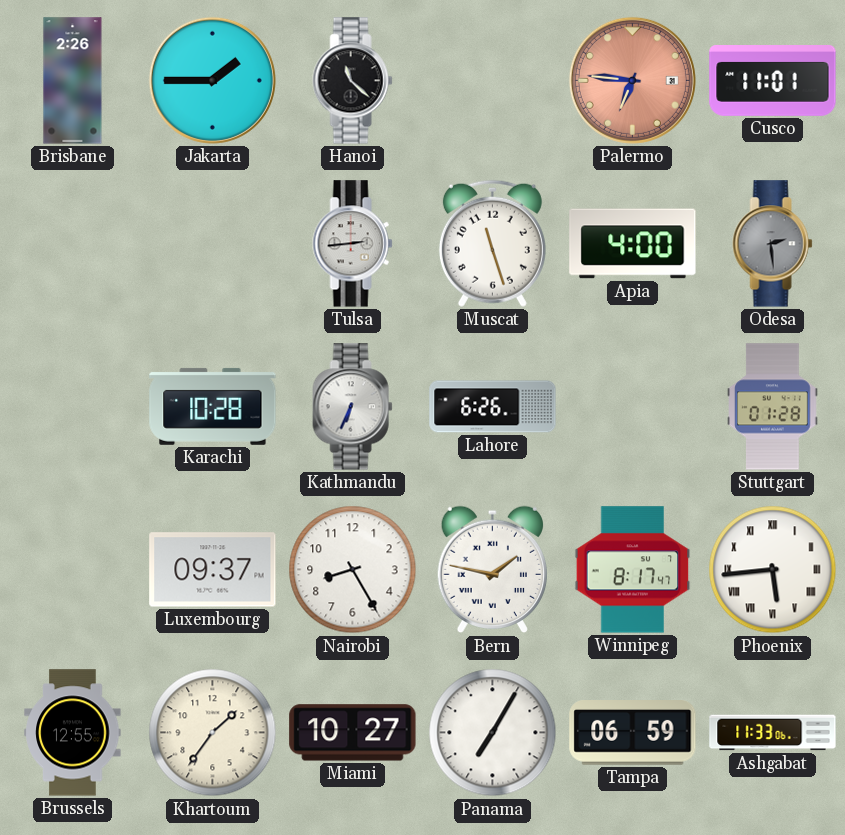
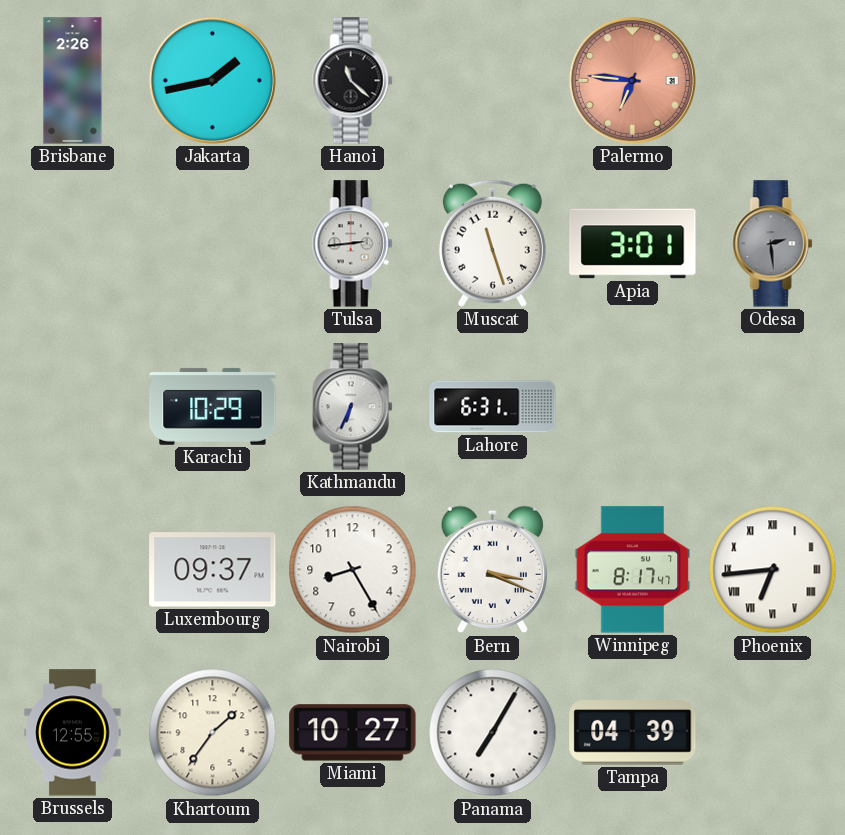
Jakarta: 1:45 -> 1:43
Cusco: 11:01 -> none
Apia: 4:00 -> 3:01
Karachi: 10:28 -> 10:29
Lahore: 6:26 -> 6:31
Stuttgart: 01:28 -> none
Bern: 1:47 -> 3:19
Phoenix: 5:44 -> 6:44
Tampa: 06:59 -> 04:39
Ashgabat: 11:33 -> none
